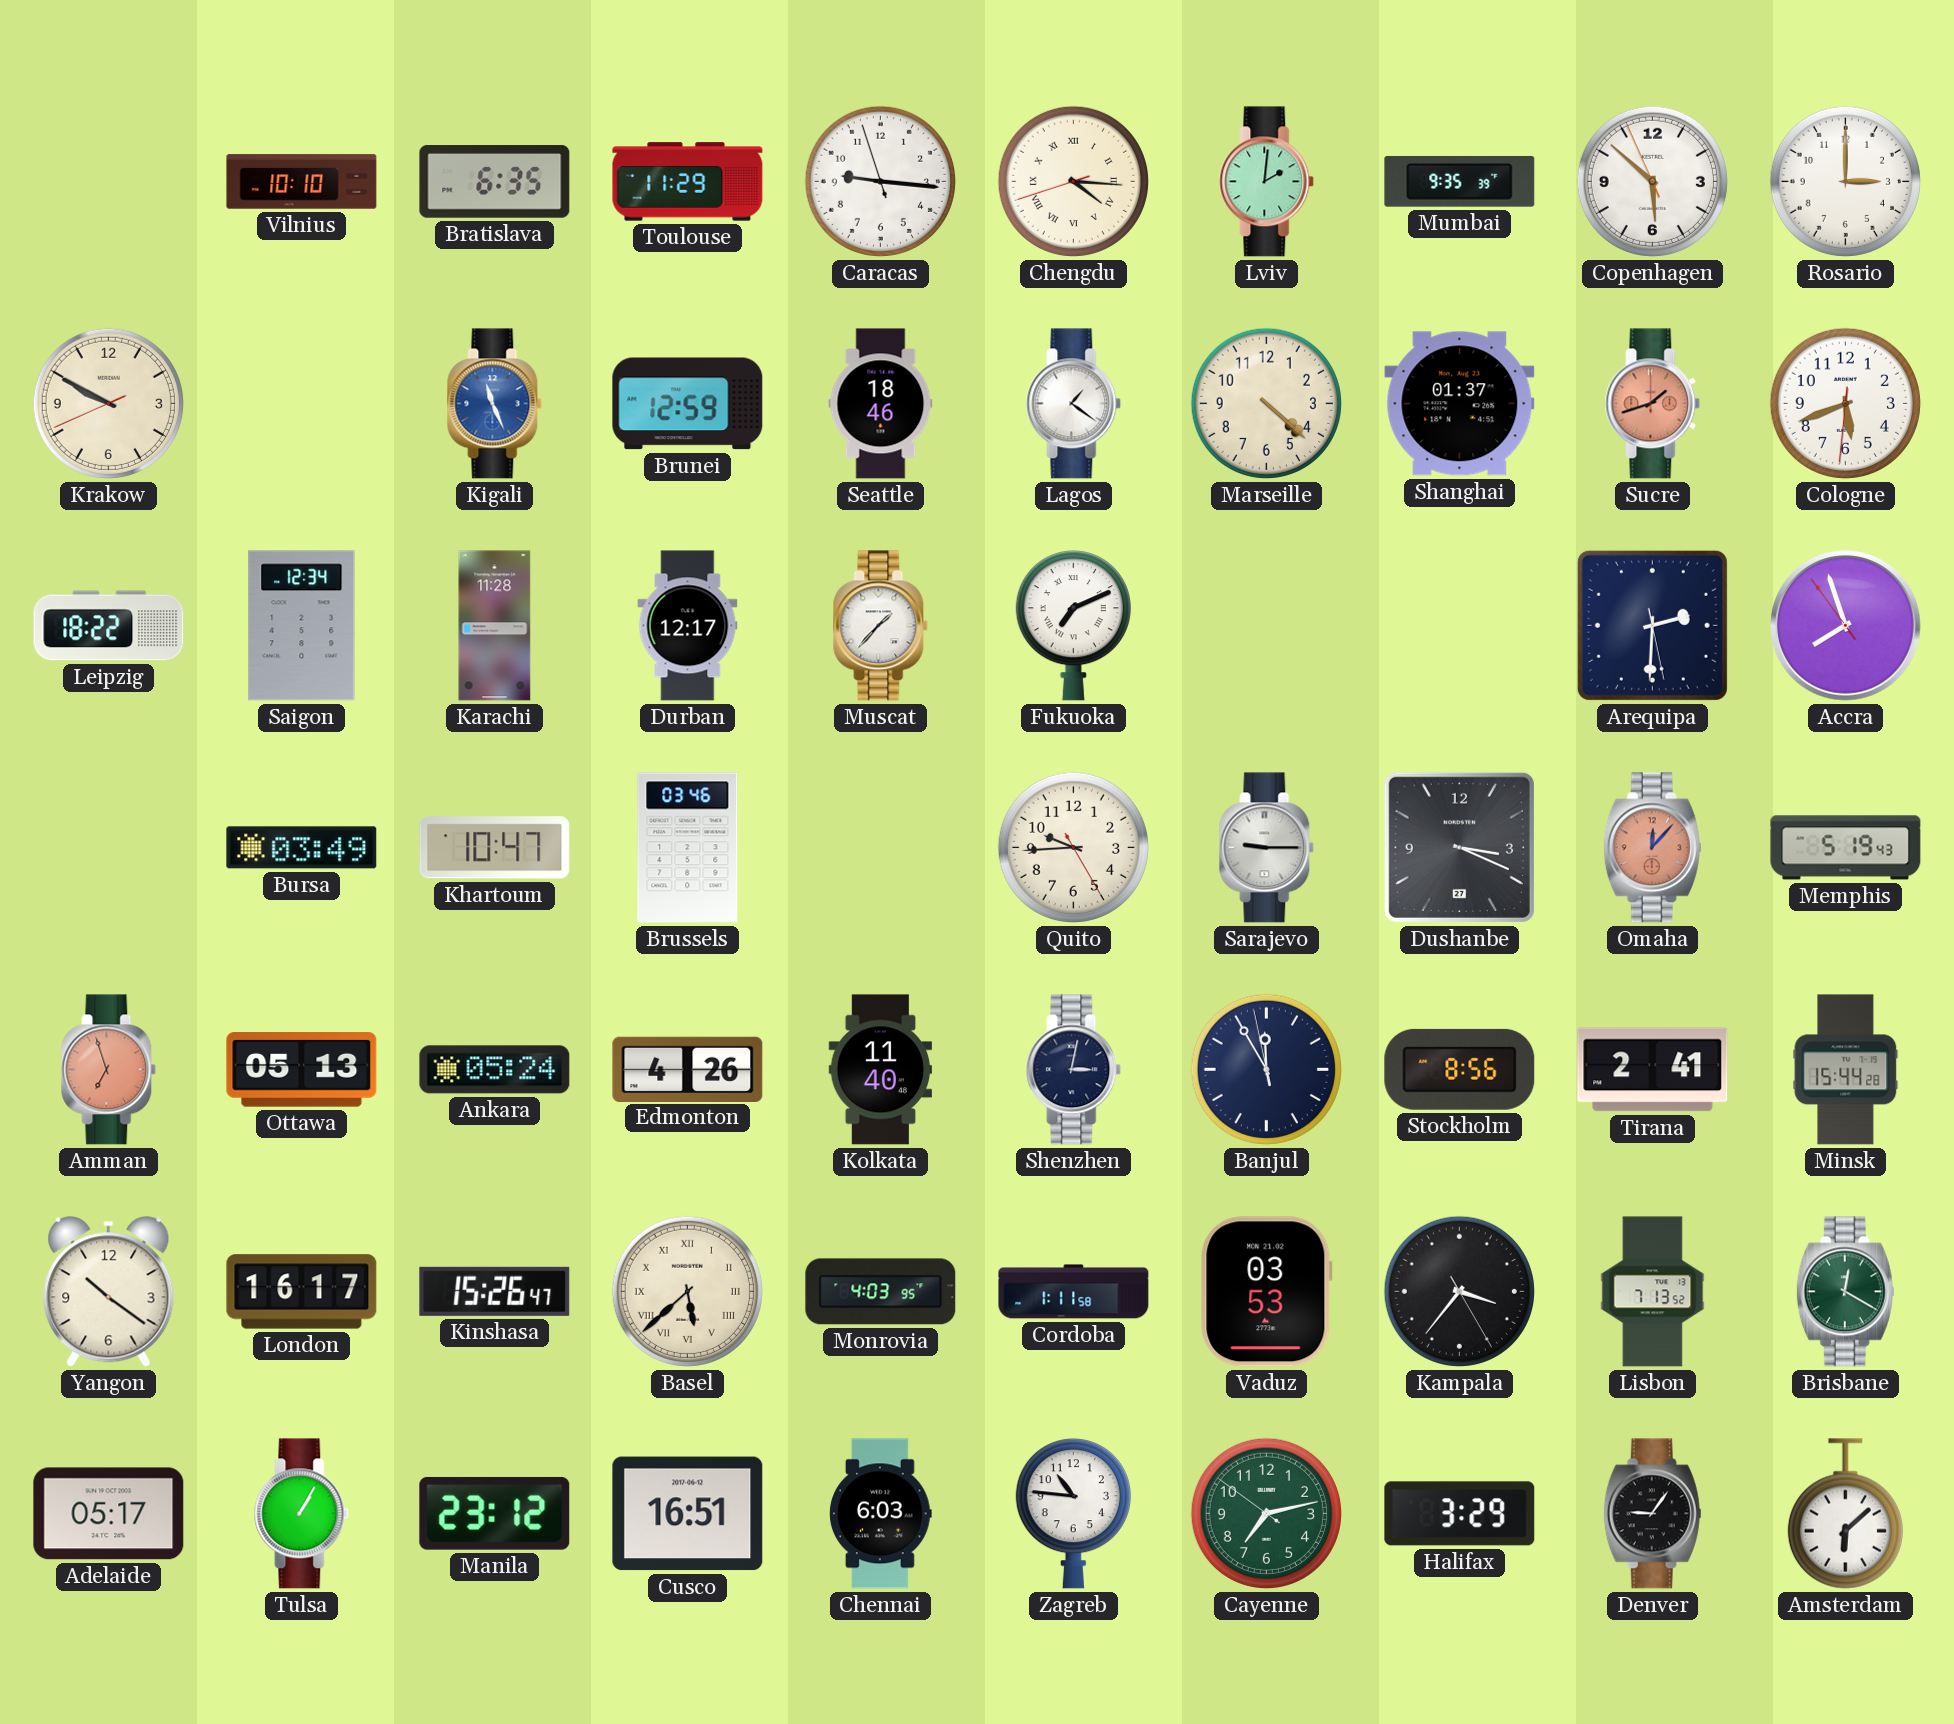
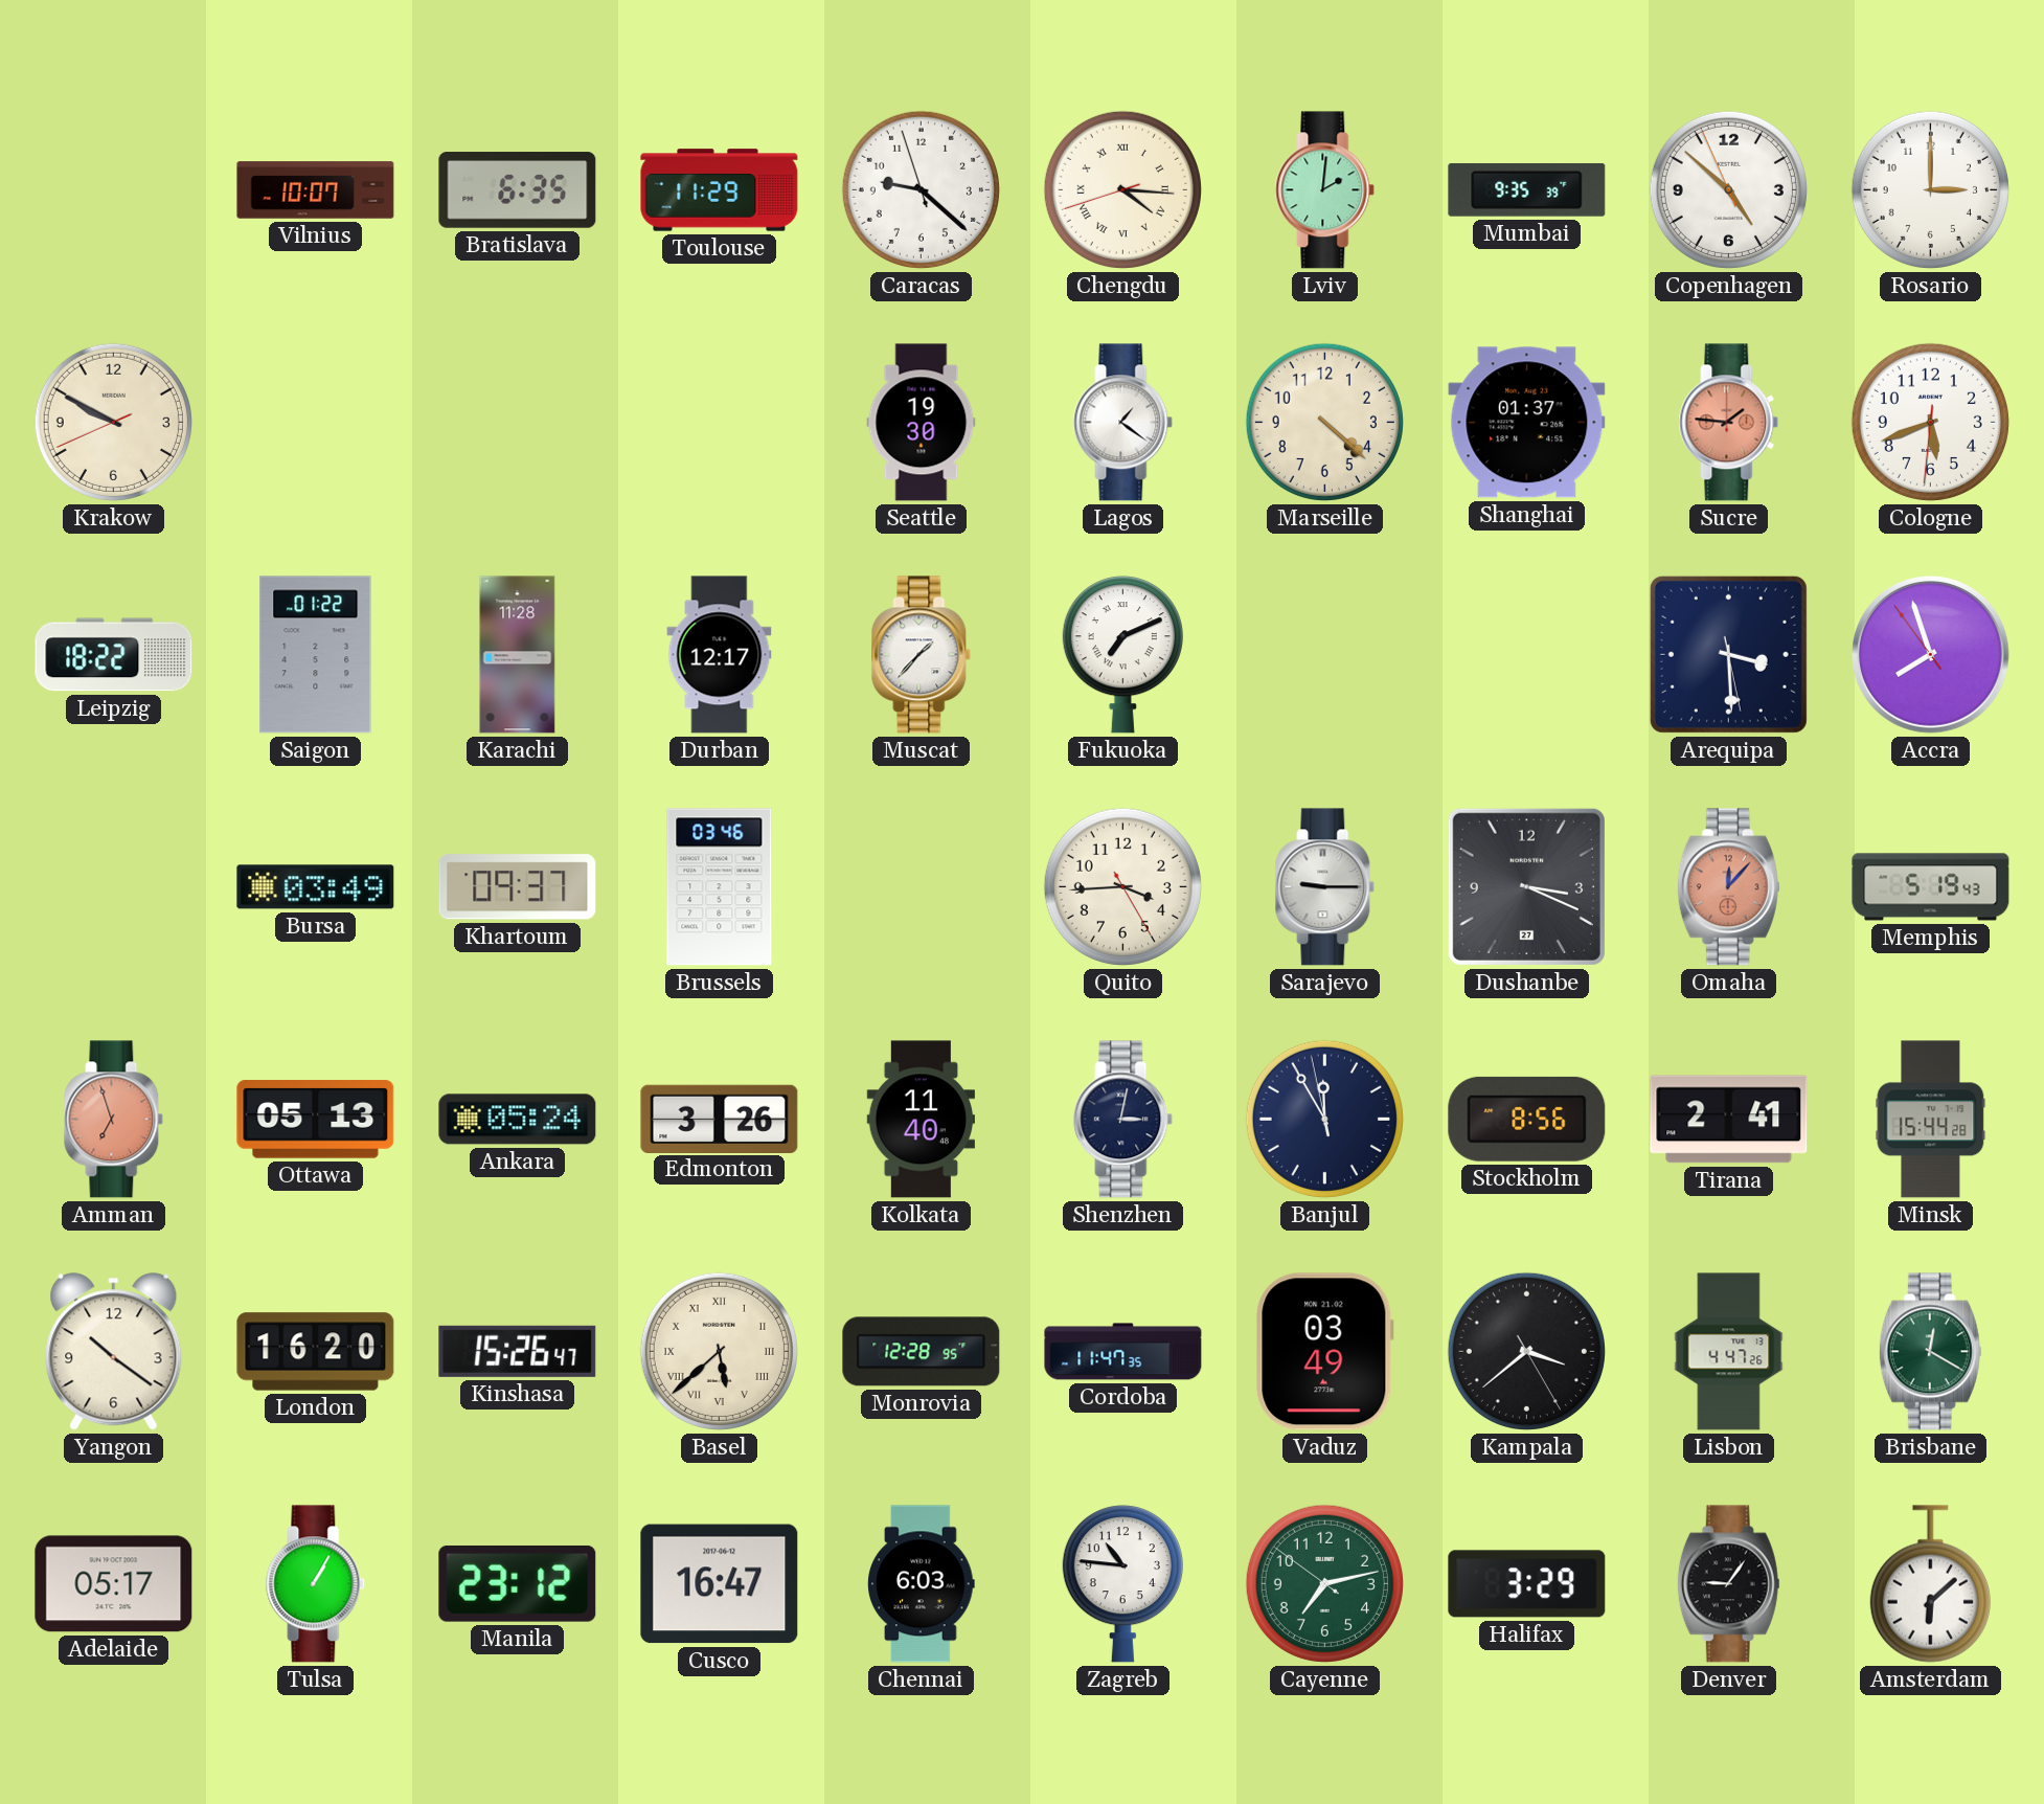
Vilnius: 10:10 -> 10:07
Caracas: 9:15 -> 9:21
Copenhagen: 5:51 -> 4:51
Kigali: 11:26 -> none
Brunei: 12:59 -> none
Seattle: 18:46 -> 19:30
Sucre: 1:42 -> 1:46
Saigon: 12:34 -> 01:22
Arequipa: 2:30 -> 3:29
Khartoum: 10:47 -> 09:37
Quito: 9:44 -> 3:44
Edmonton: 4:26 -> 3:26
London: 16:17 -> 16:20
Monrovia: 4:03 -> 12:28
Cordoba: 1:11 -> 11:47
Vaduz: 03:53 -> 03:49
Kampala: 3:36 -> 3:38
Lisbon: 7:13 -> 4:47
Cusco: 16:51 -> 16:47
